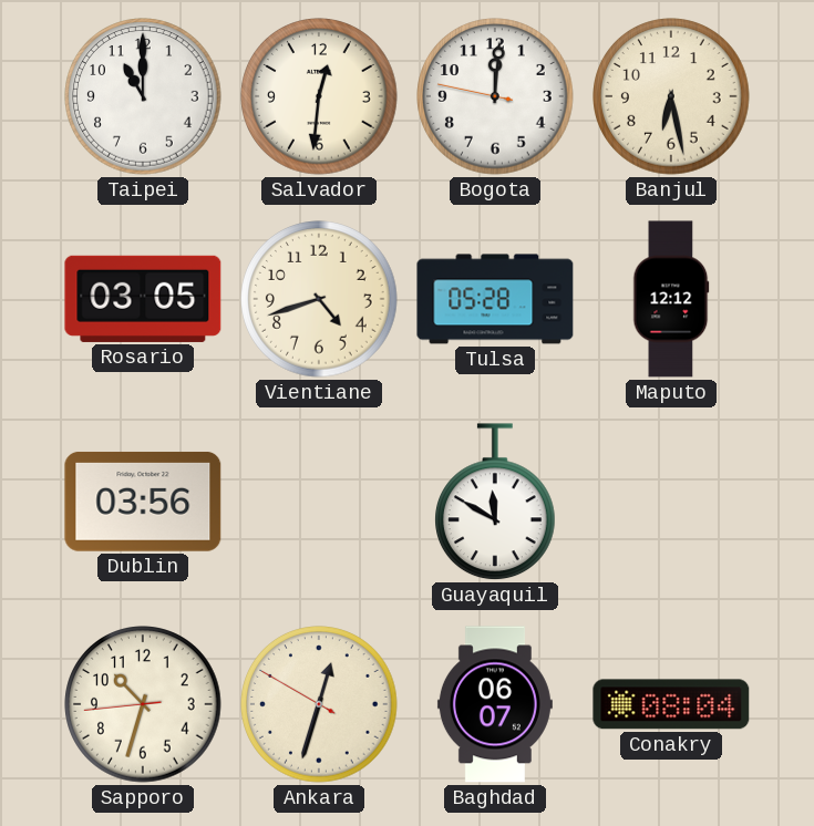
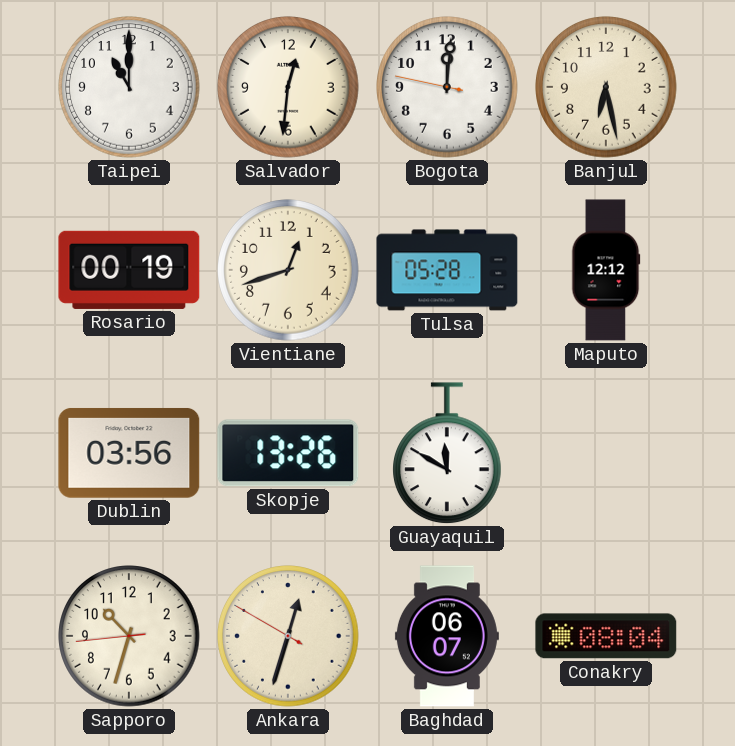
Rosario: 03:05 -> 00:19
Vientiane: 4:42 -> 12:42
Skopje: none -> 13:26
